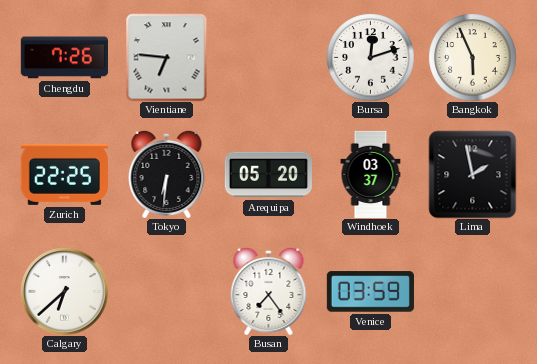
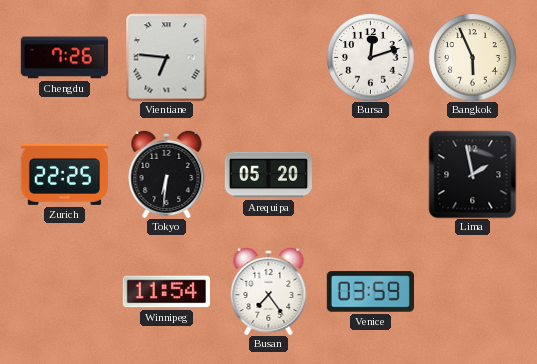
Windhoek: 03:37 -> none
Calgary: 6:38 -> none
Winnipeg: none -> 11:54
